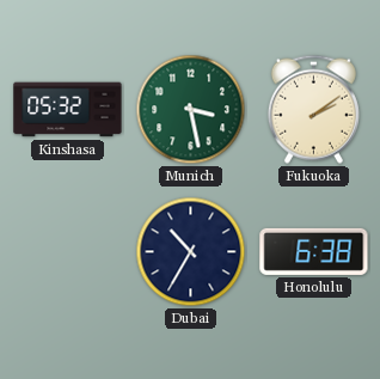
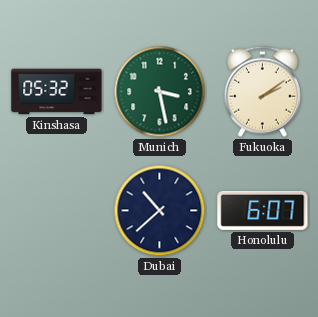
Dubai: 10:35 -> 10:38
Honolulu: 6:38 -> 6:07
